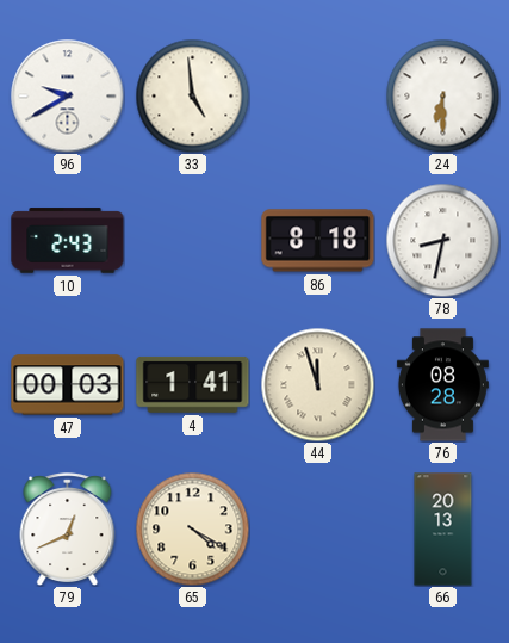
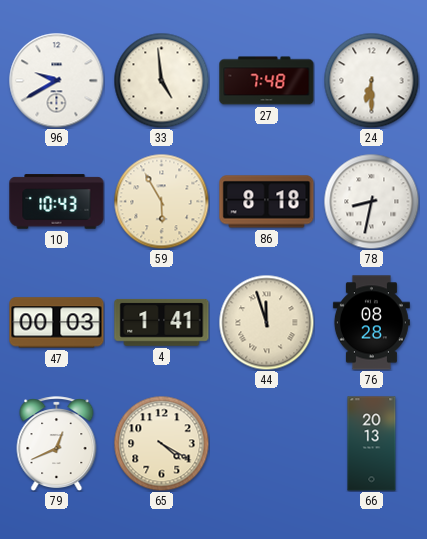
27: none -> 7:48
10: 2:43 -> 10:43
59: none -> 5:55
